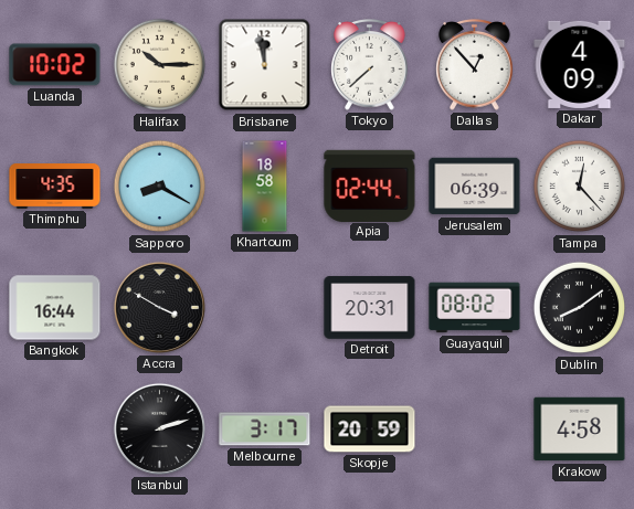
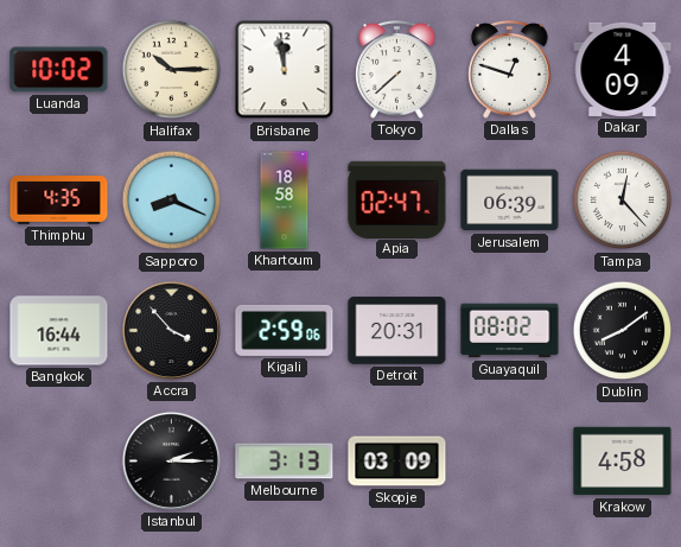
Dallas: 12:53 -> 12:48
Sapporo: 8:20 -> 8:19
Apia: 02:44 -> 02:47
Accra: 3:50 -> 3:53
Kigali: none -> 2:59
Istanbul: 2:12 -> 2:15
Melbourne: 3:17 -> 3:13
Skopje: 20:59 -> 03:09
